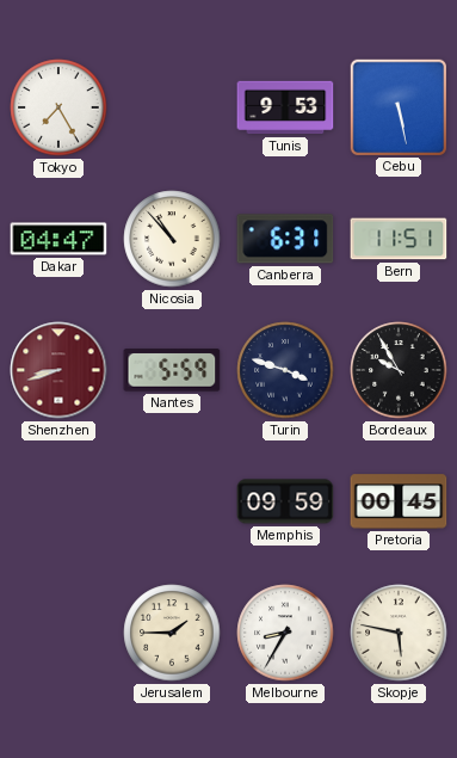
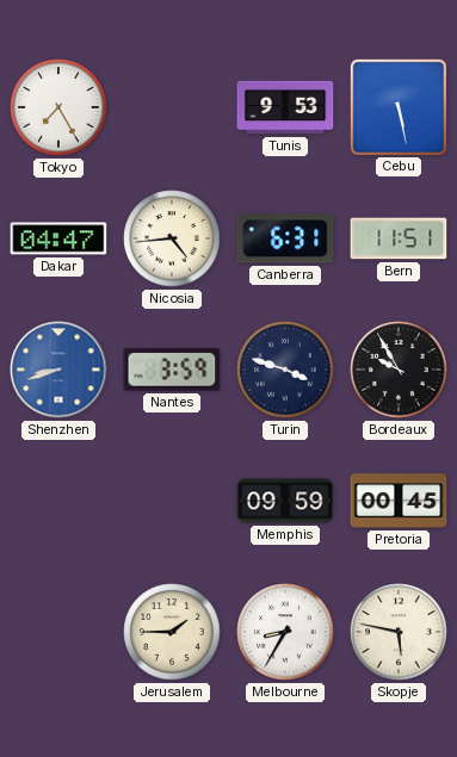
Nicosia: 10:53 -> 4:44
Shenzhen dial: burgundy -> blue
Nantes: 5:59 -> 3:59
